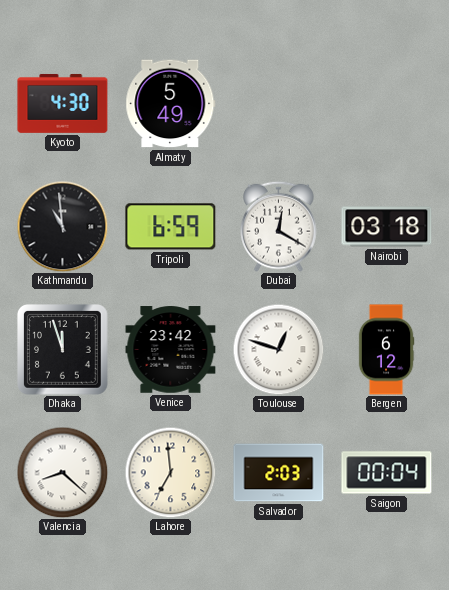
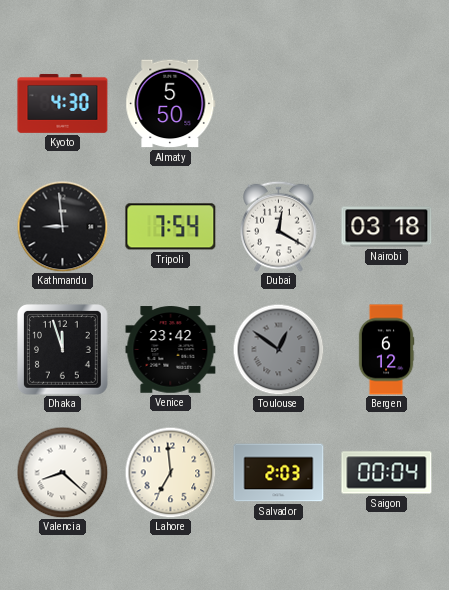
Almaty: 5:49 -> 5:50
Kathmandu: 10:59 -> 8:59
Tripoli: 6:59 -> 7:54
Toulouse: 12:48 -> 12:51
Toulouse dial: white -> grey
